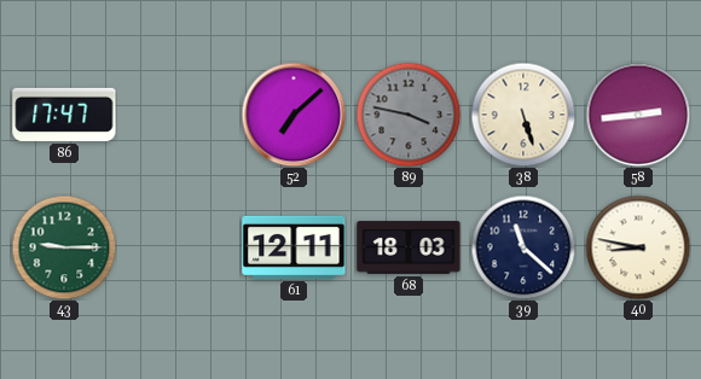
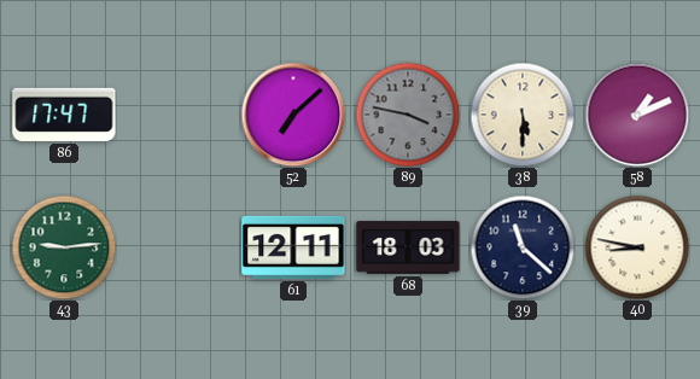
38: 5:27 -> 5:30
58: 2:44 -> 1:11
43: 9:15 -> 9:14
